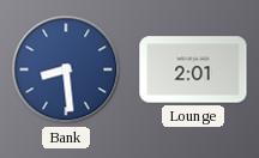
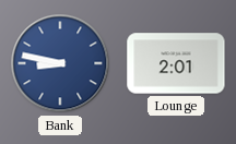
Bank: 8:29 -> 8:47
